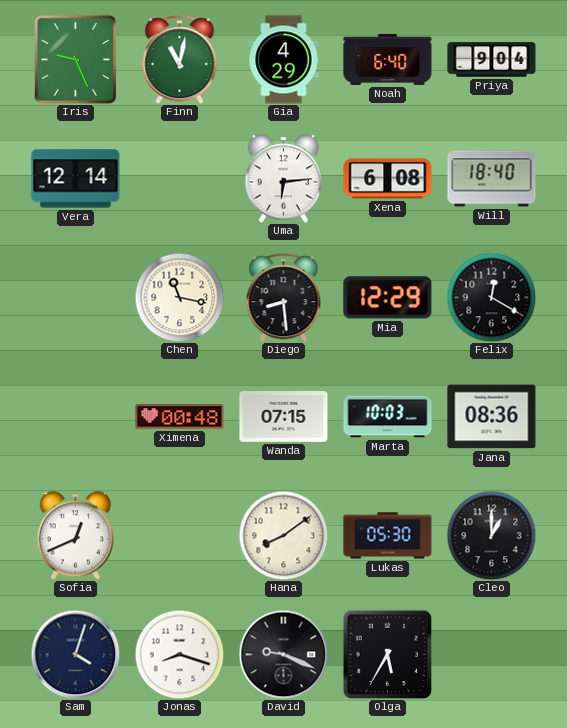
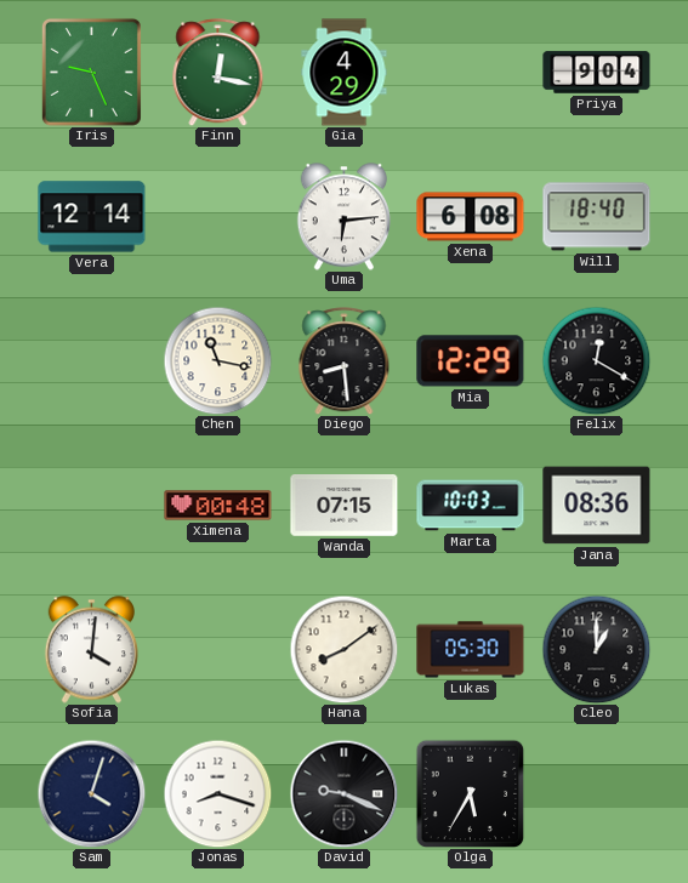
Finn: 11:02 -> 12:17
Noah: 6:40 -> none
Sofia: 12:41 -> 4:01
